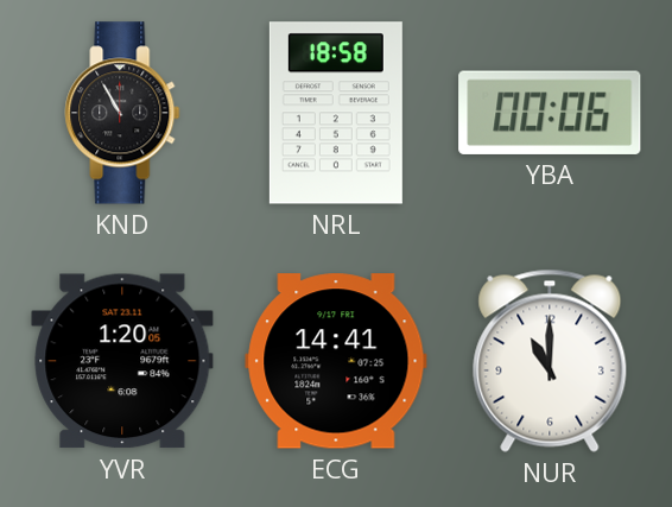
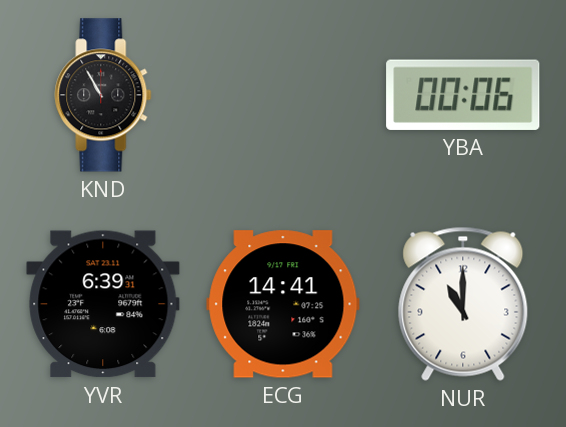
NRL: 18:58 -> none
YVR: 1:20 -> 6:39
